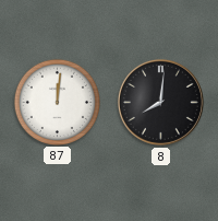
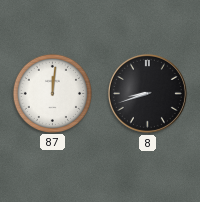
8: 8:01 -> 8:42
